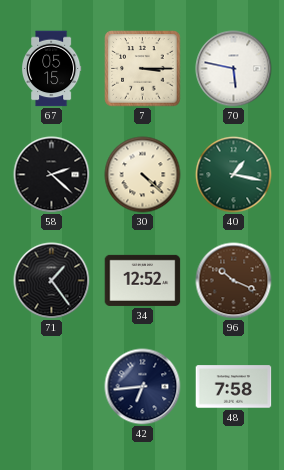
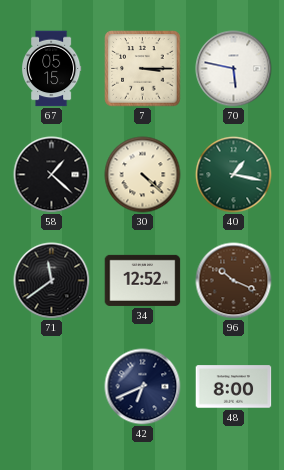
58: 2:22 -> 1:22
71: 1:24 -> 11:39
42: 6:44 -> 6:41
48: 7:58 -> 8:00
